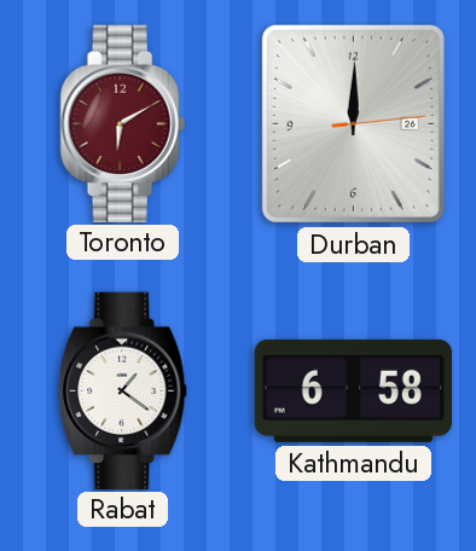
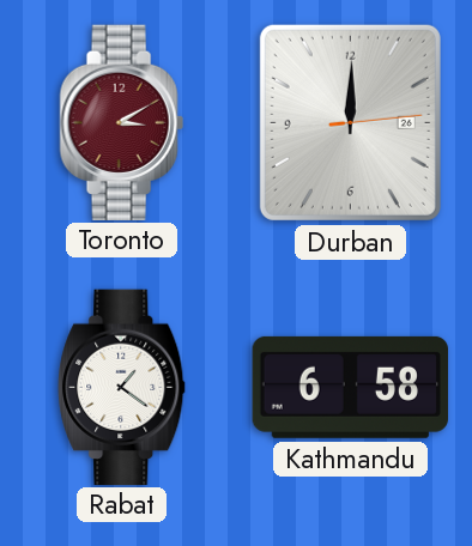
Toronto: 6:10 -> 3:10
